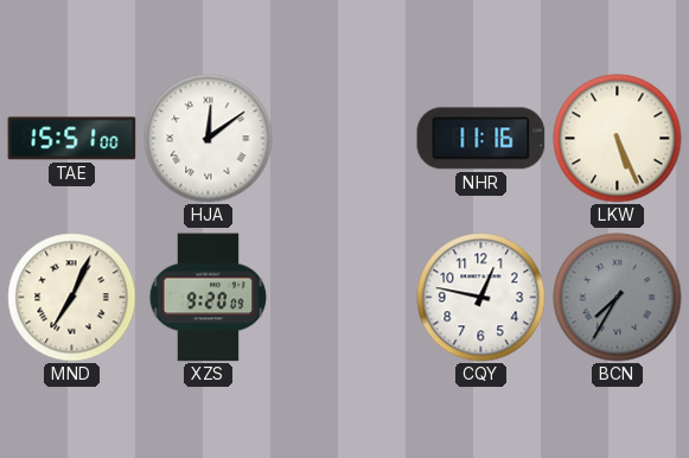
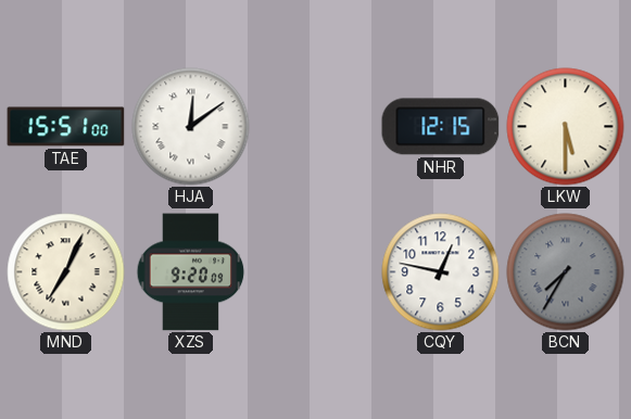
NHR: 11:16 -> 12:15
LKW: 5:26 -> 5:30
